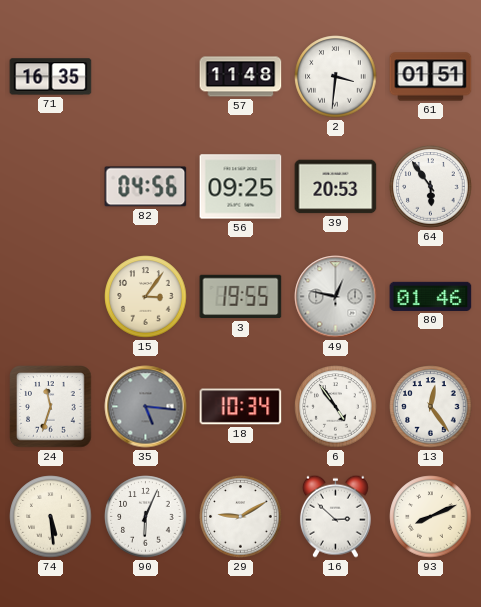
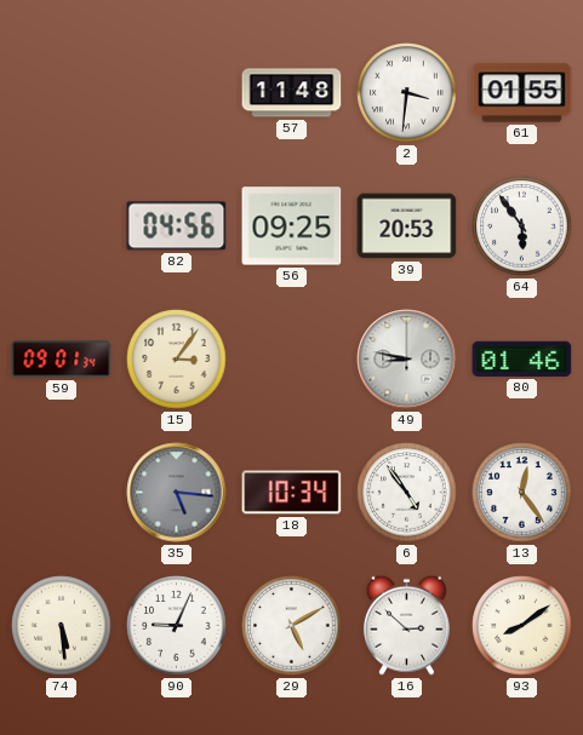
71: 16:35 -> none
61: 01:51 -> 01:55
59: none -> 09:01
3: 19:55 -> none
49: 12:47 -> 8:47
24: 11:33 -> none
90: 6:04 -> 9:04
29: 9:10 -> 5:10
93: 8:11 -> 8:09
